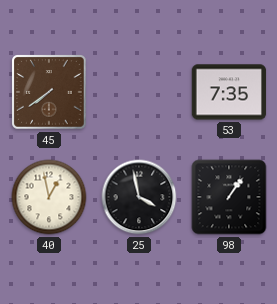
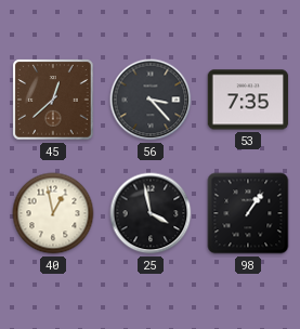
45: 7:39 -> 12:38
56: none -> 3:23
